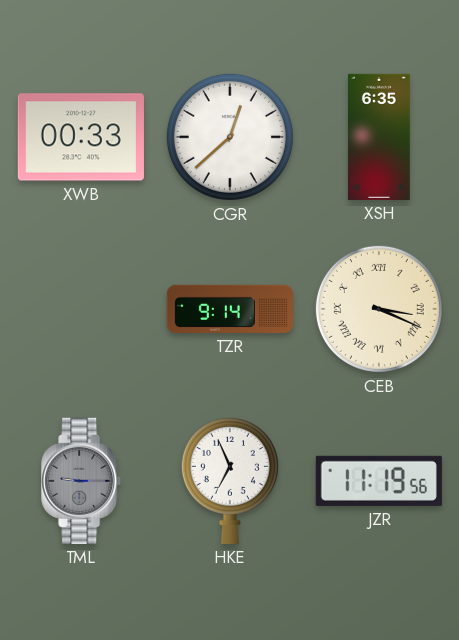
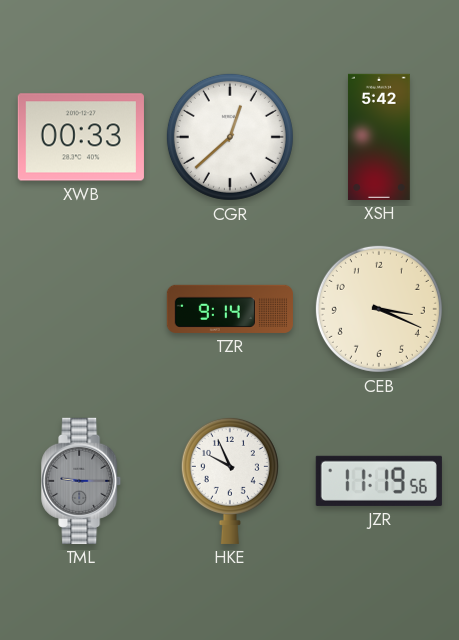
XSH: 6:35 -> 5:42
CEB numerals: Roman -> Arabic
HKE: 6:56 -> 9:56
